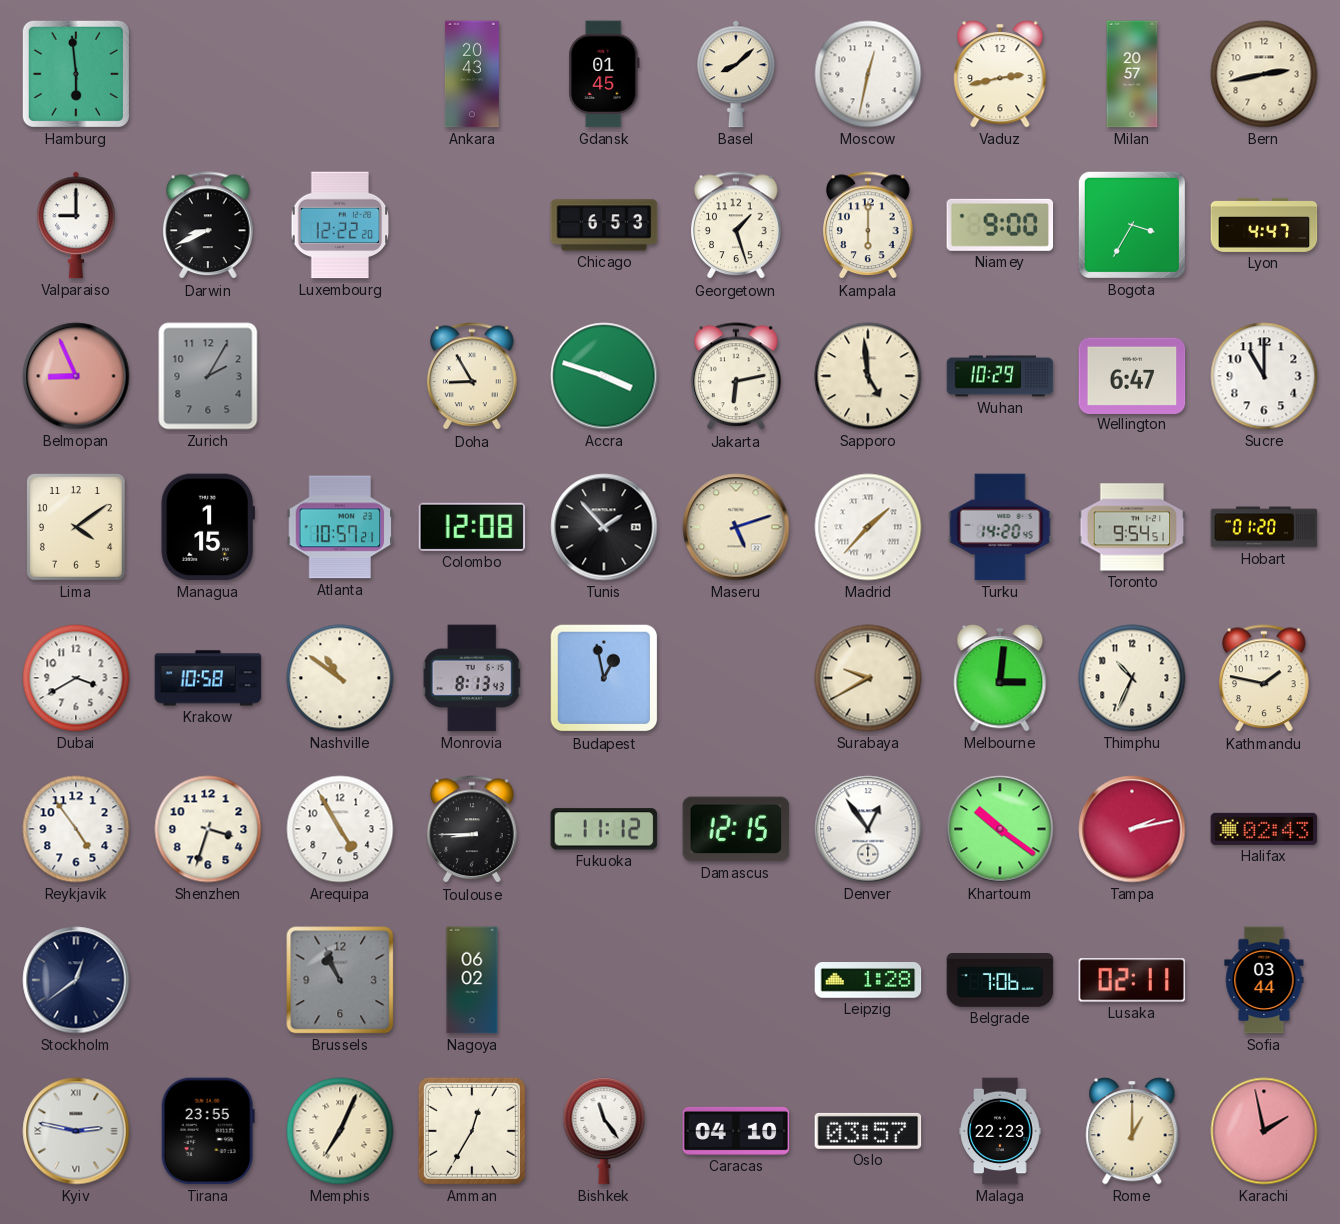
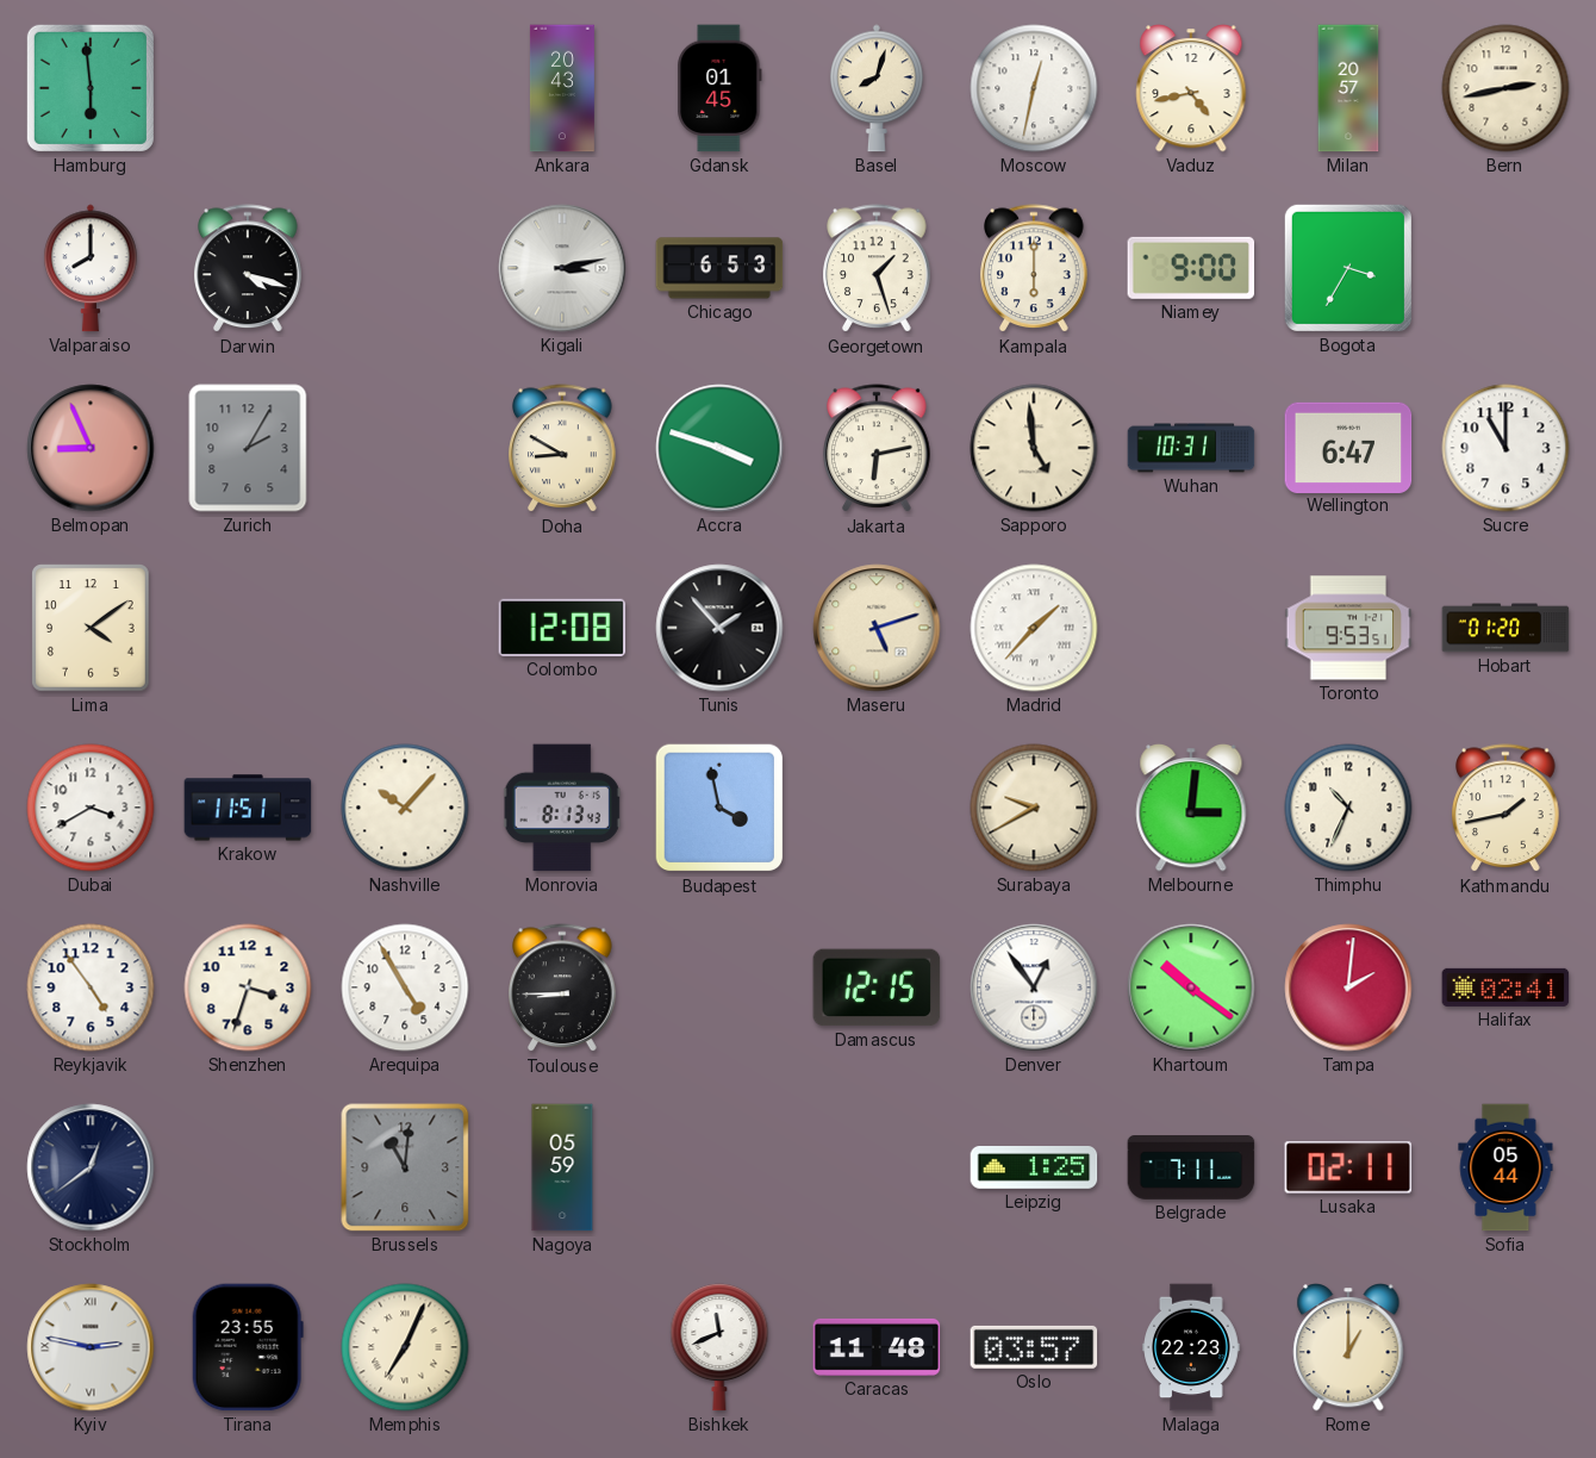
Basel: 8:08 -> 8:03
Vaduz: 2:43 -> 4:43
Valparaiso: 9:00 -> 8:00
Darwin: 8:41 -> 4:18
Luxembourg: 12:22 -> none
Kigali: none -> 3:13
Lyon: 4:47 -> none
Doha: 8:55 -> 8:50
Wuhan: 10:29 -> 10:31
Managua: 1:15 -> none
Atlanta: 10:57 -> none
Turku: 14:20 -> none
Toronto: 9:54 -> 9:53
Krakow: 10:58 -> 11:51
Nashville: 10:51 -> 10:07
Budapest: 12:58 -> 3:58
Kathmandu: 1:47 -> 1:43
Fukuoka: 11:12 -> none
Tampa: 2:13 -> 2:01
Halifax: 02:43 -> 02:41
Brussels: 10:56 -> 11:01
Nagoya: 06:02 -> 05:59
Leipzig: 1:28 -> 1:25
Belgrade: 7:06 -> 7:11
Sofia: 03:44 -> 05:44
Amman: 12:35 -> none
Bishkek: 11:24 -> 11:41
Caracas: 04:10 -> 11:48
Karachi: 1:58 -> none
